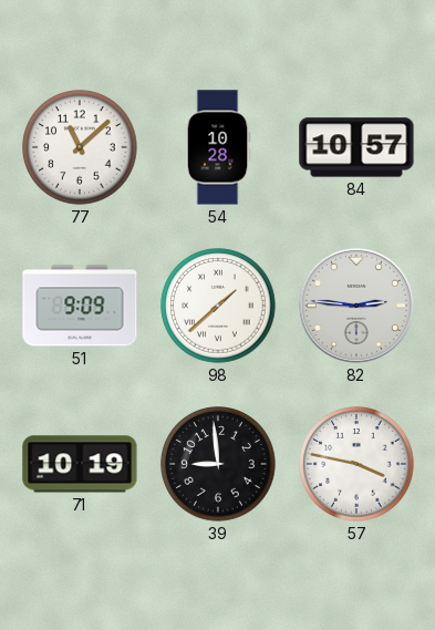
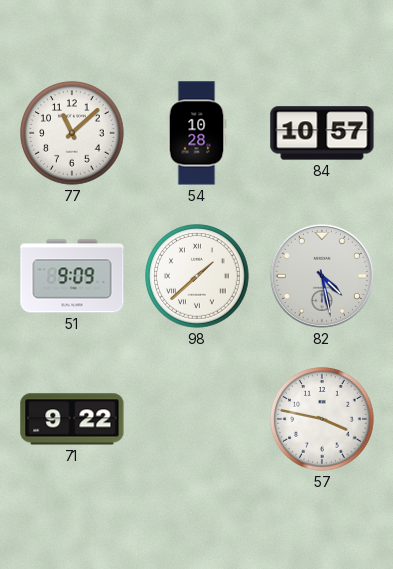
82: 2:46 -> 4:28
71: 10:19 -> 9:22
39: 8:59 -> none
